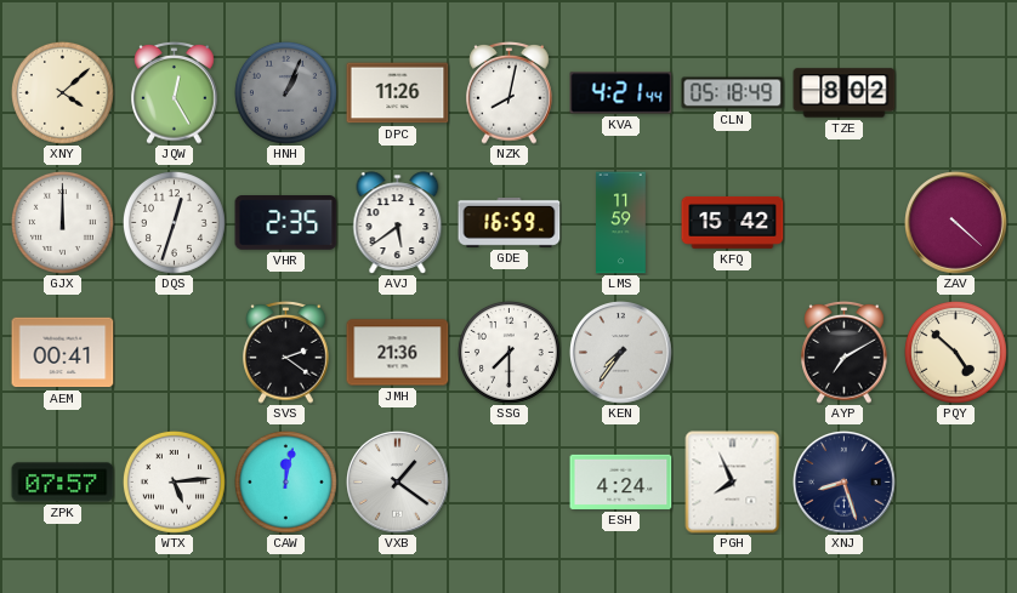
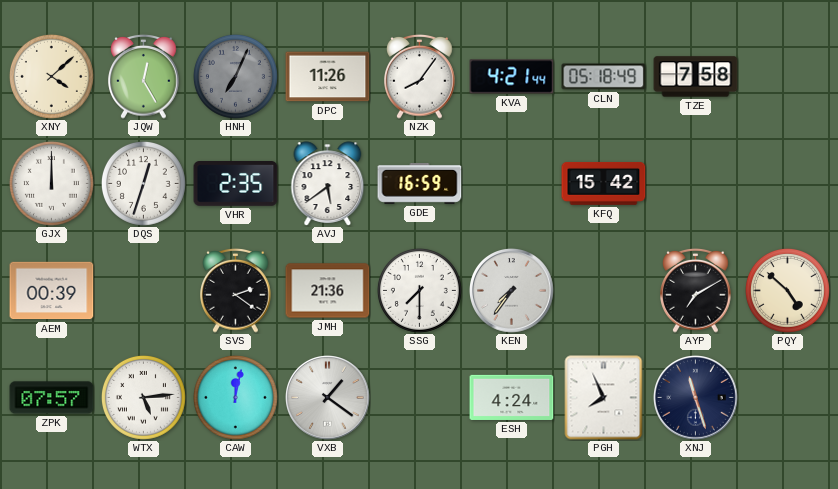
HNH: 1:04 -> 7:04
NZK: 8:02 -> 8:06
TZE: 8:02 -> 7:58
LMS: 11:59 -> none
ZAV: 4:22 -> none
AEM: 00:41 -> 00:39
XNJ: 8:27 -> 11:27
